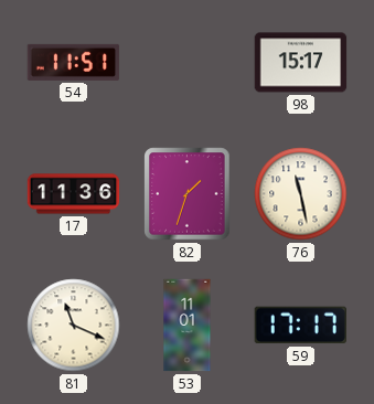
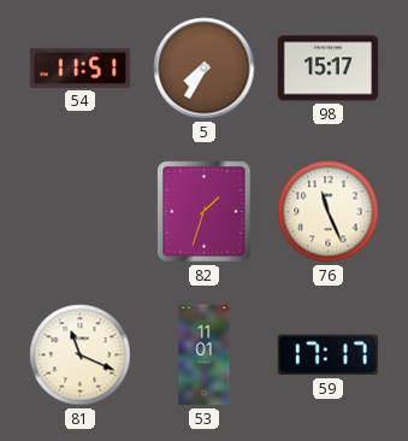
5: none -> 7:35
17: 11:36 -> none
76: 11:28 -> 11:26
